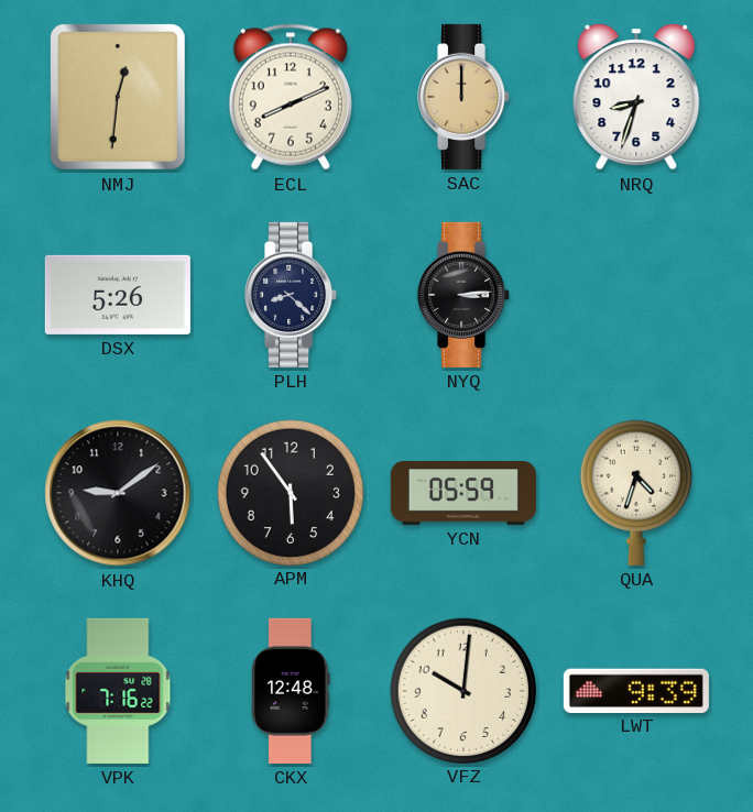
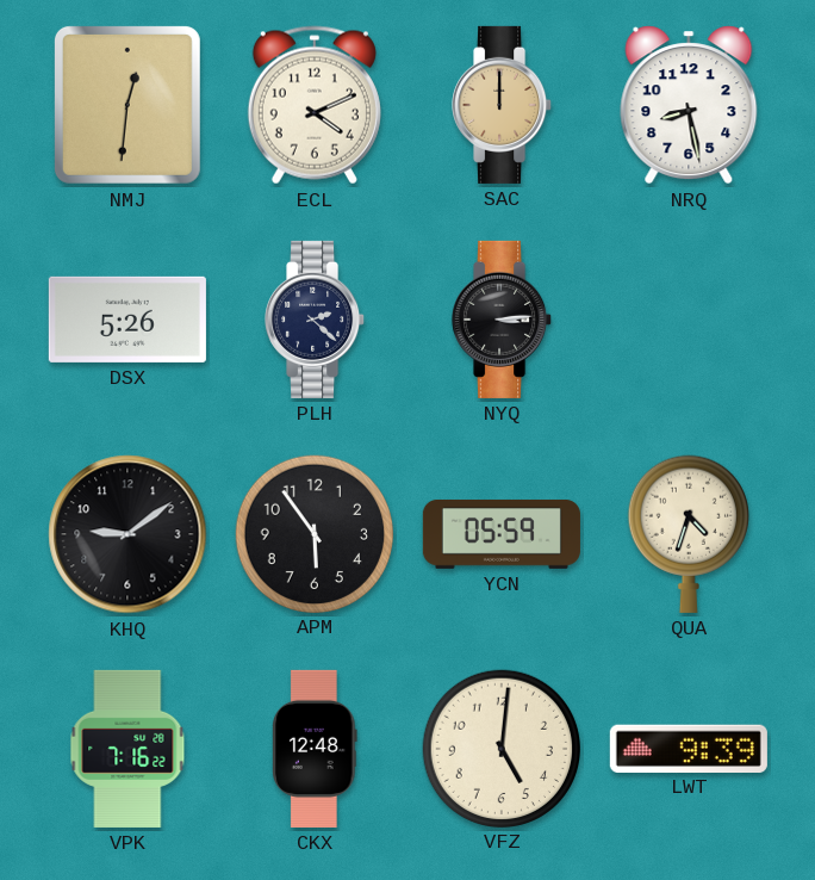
ECL: 8:11 -> 4:11
NRQ: 8:33 -> 8:28
PLH: 8:22 -> 2:22
VFZ: 10:01 -> 5:01
